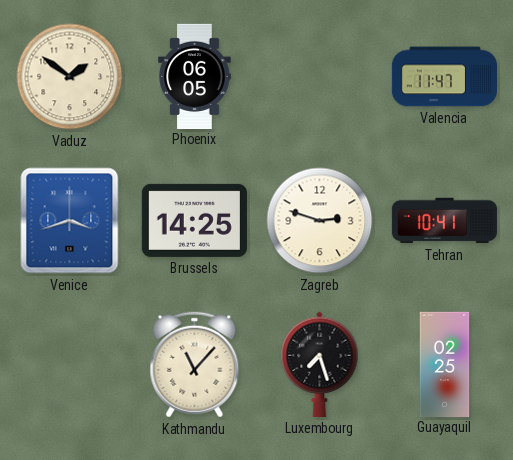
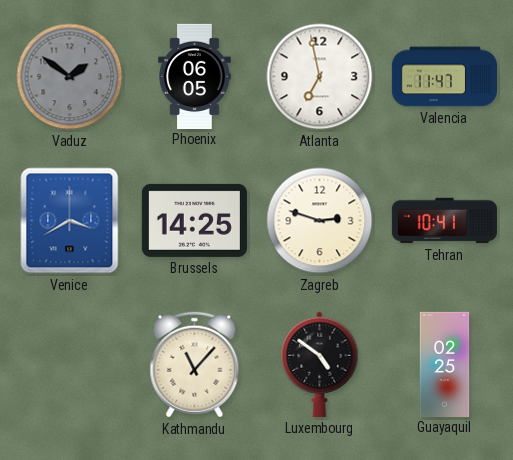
Vaduz dial: cream -> grey
Atlanta: none -> 6:58
Venice: 3:42 -> 3:40
Luxembourg: 7:27 -> 4:51
